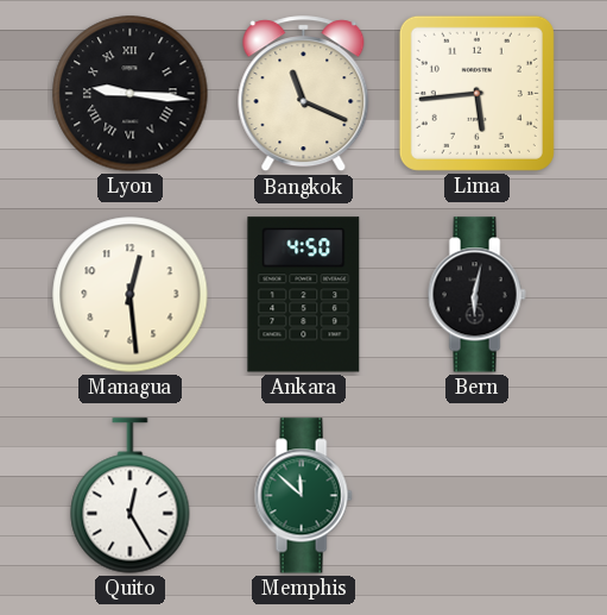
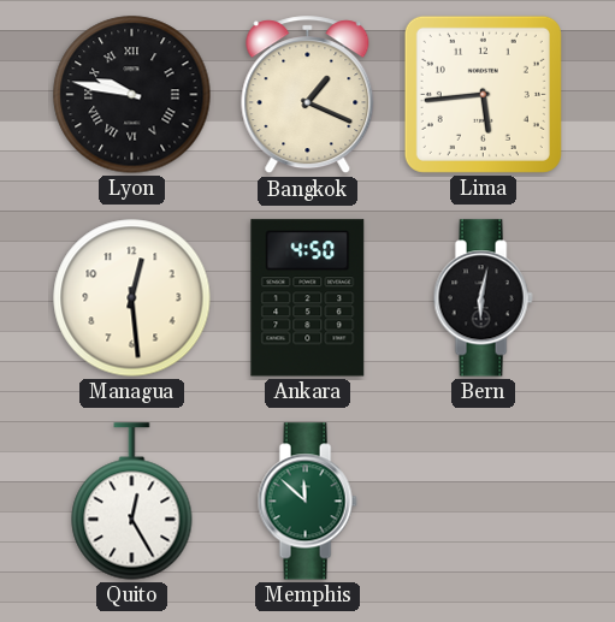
Lyon: 9:16 -> 9:47
Bangkok: 11:19 -> 1:19
